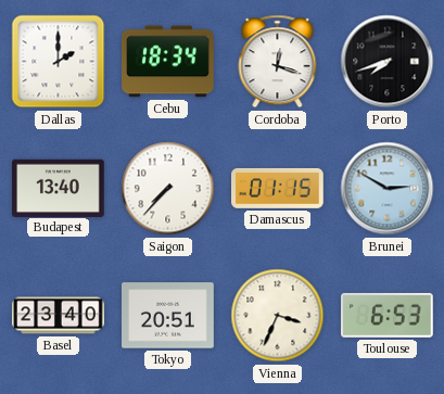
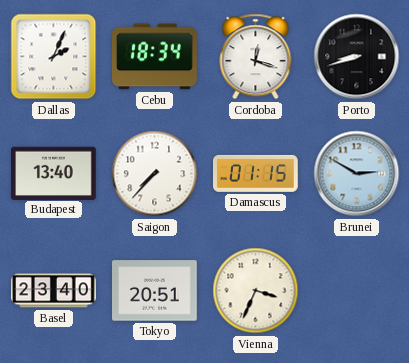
Dallas: 2:00 -> 2:04
Porto: 7:42 -> 8:42
Toulouse: 6:53 -> none
